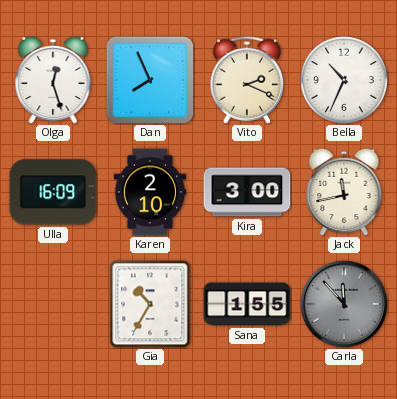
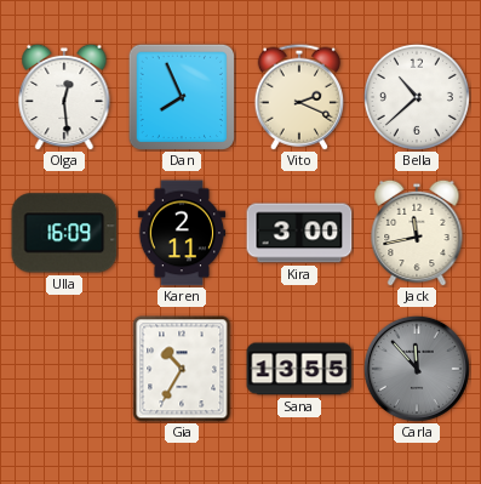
Olga: 12:27 -> 12:29
Bella: 10:34 -> 10:38
Karen: 2:10 -> 2:11
Sana: 1:55 -> 13:55
